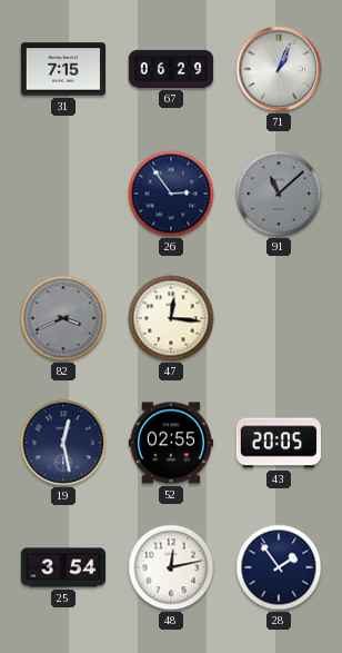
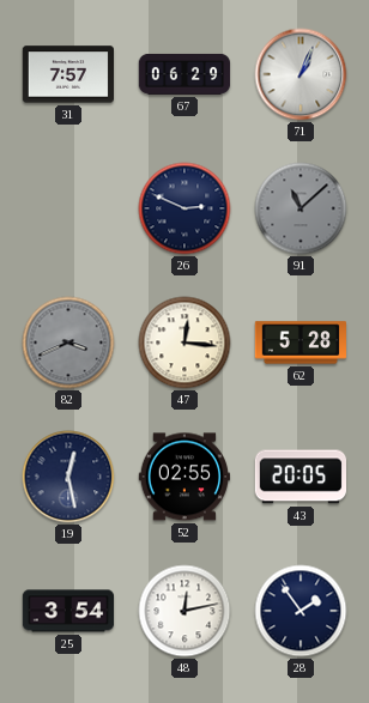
31: 7:15 -> 7:57
26: 2:54 -> 2:49
62: none -> 5:28
